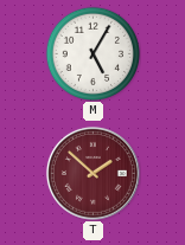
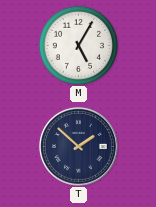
T dial: burgundy -> navy
